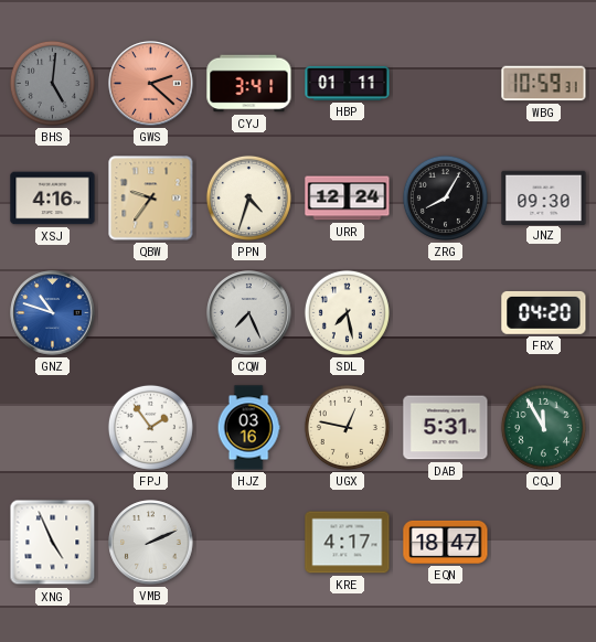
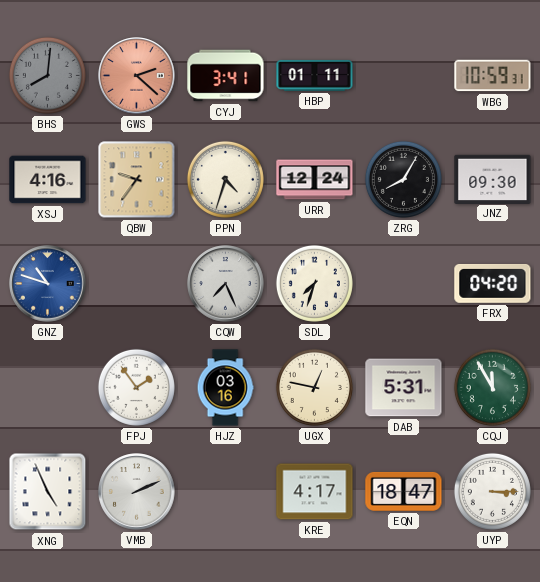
BHS: 5:01 -> 8:01
SDL: 7:28 -> 7:33
UYP: none -> 3:15
